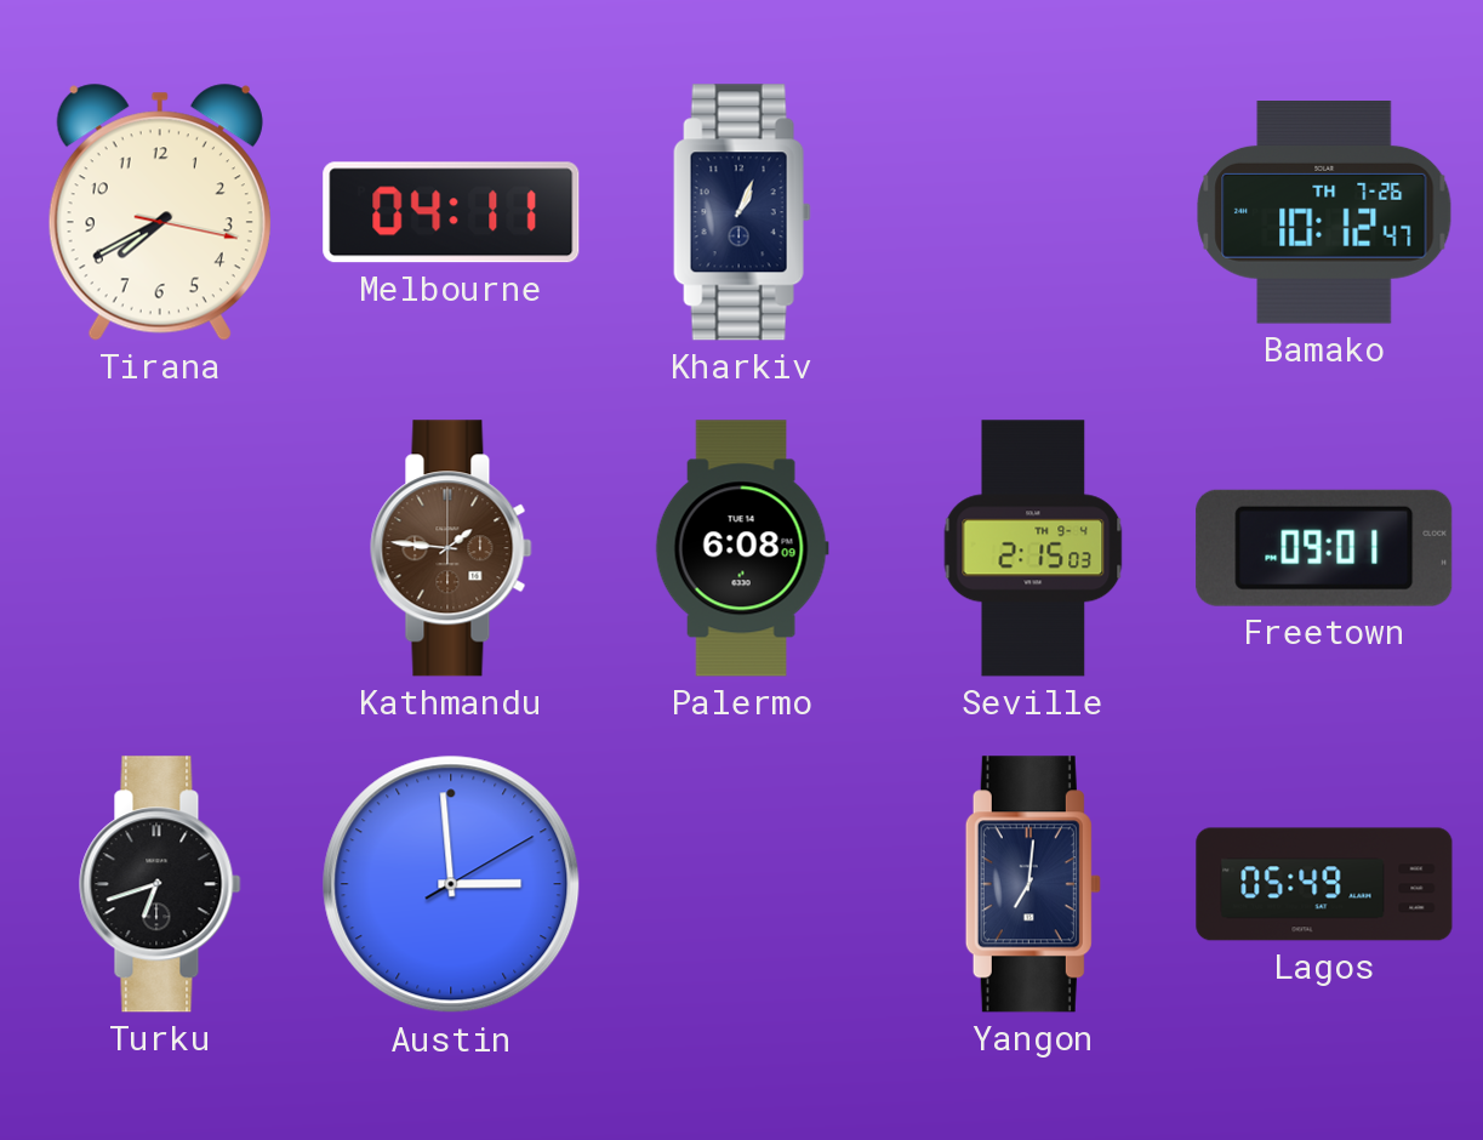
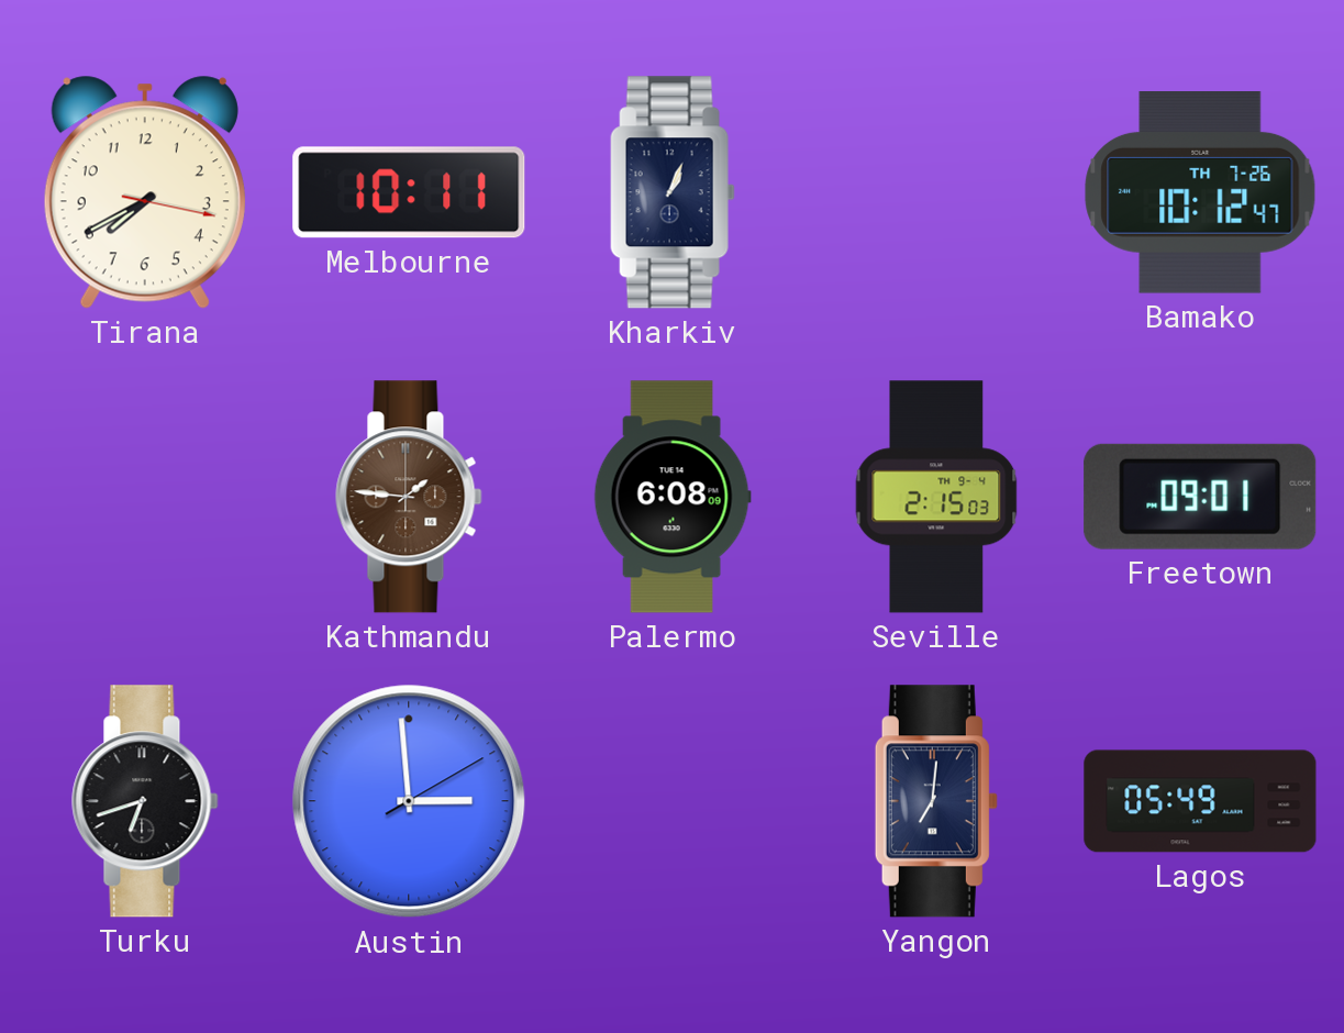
Melbourne: 04:11 -> 10:11
